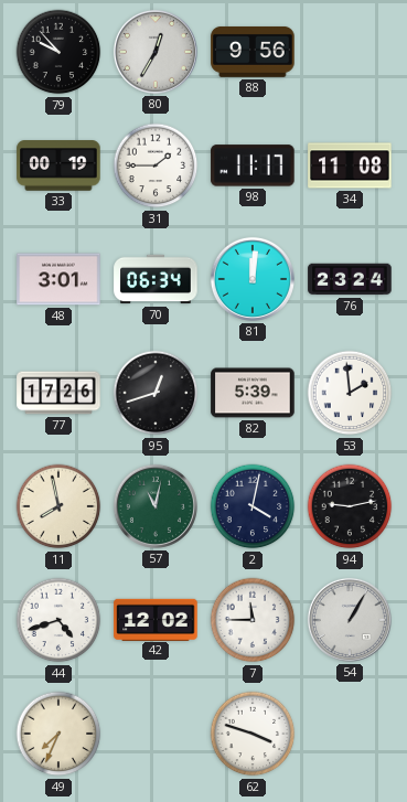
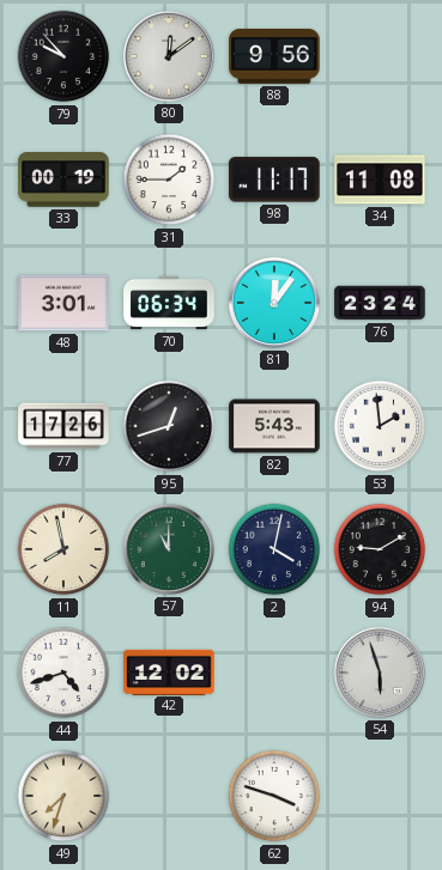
80: 12:35 -> 12:09
81: 12:01 -> 12:06
82: 5:39 -> 5:43
57: 11:02 -> 11:00
94: 9:13 -> 9:10
7: 11:45 -> none
54: 1:05 -> 5:57
49: 7:34 -> 7:33
